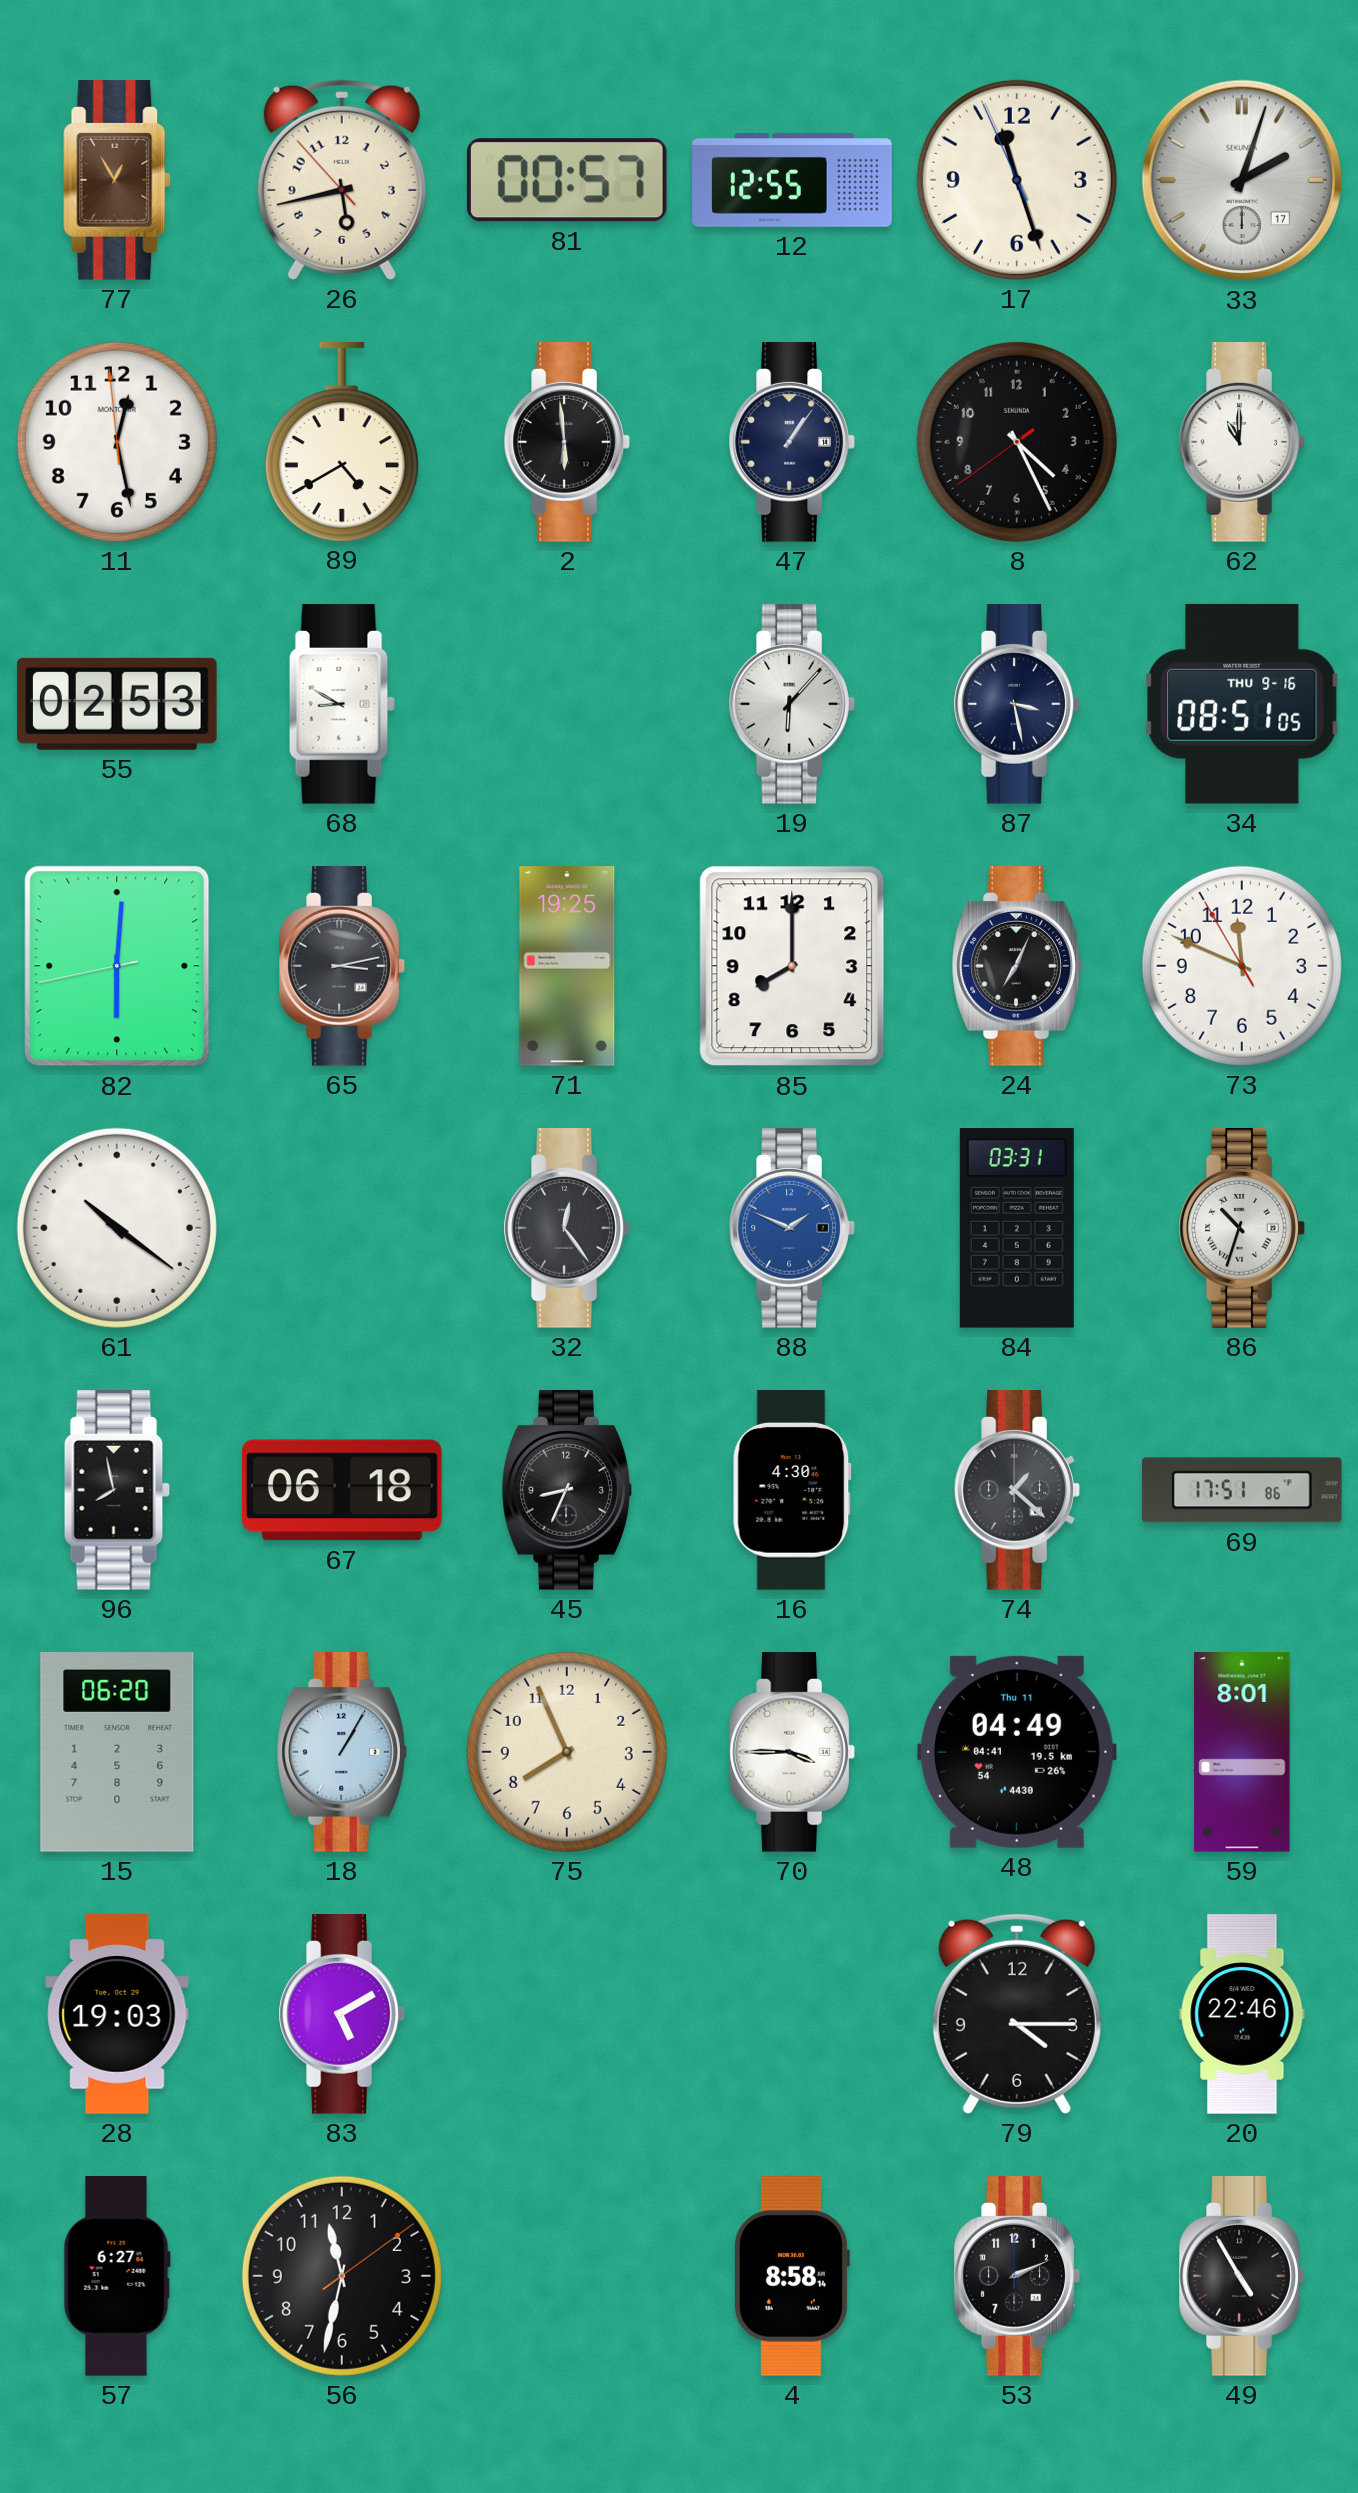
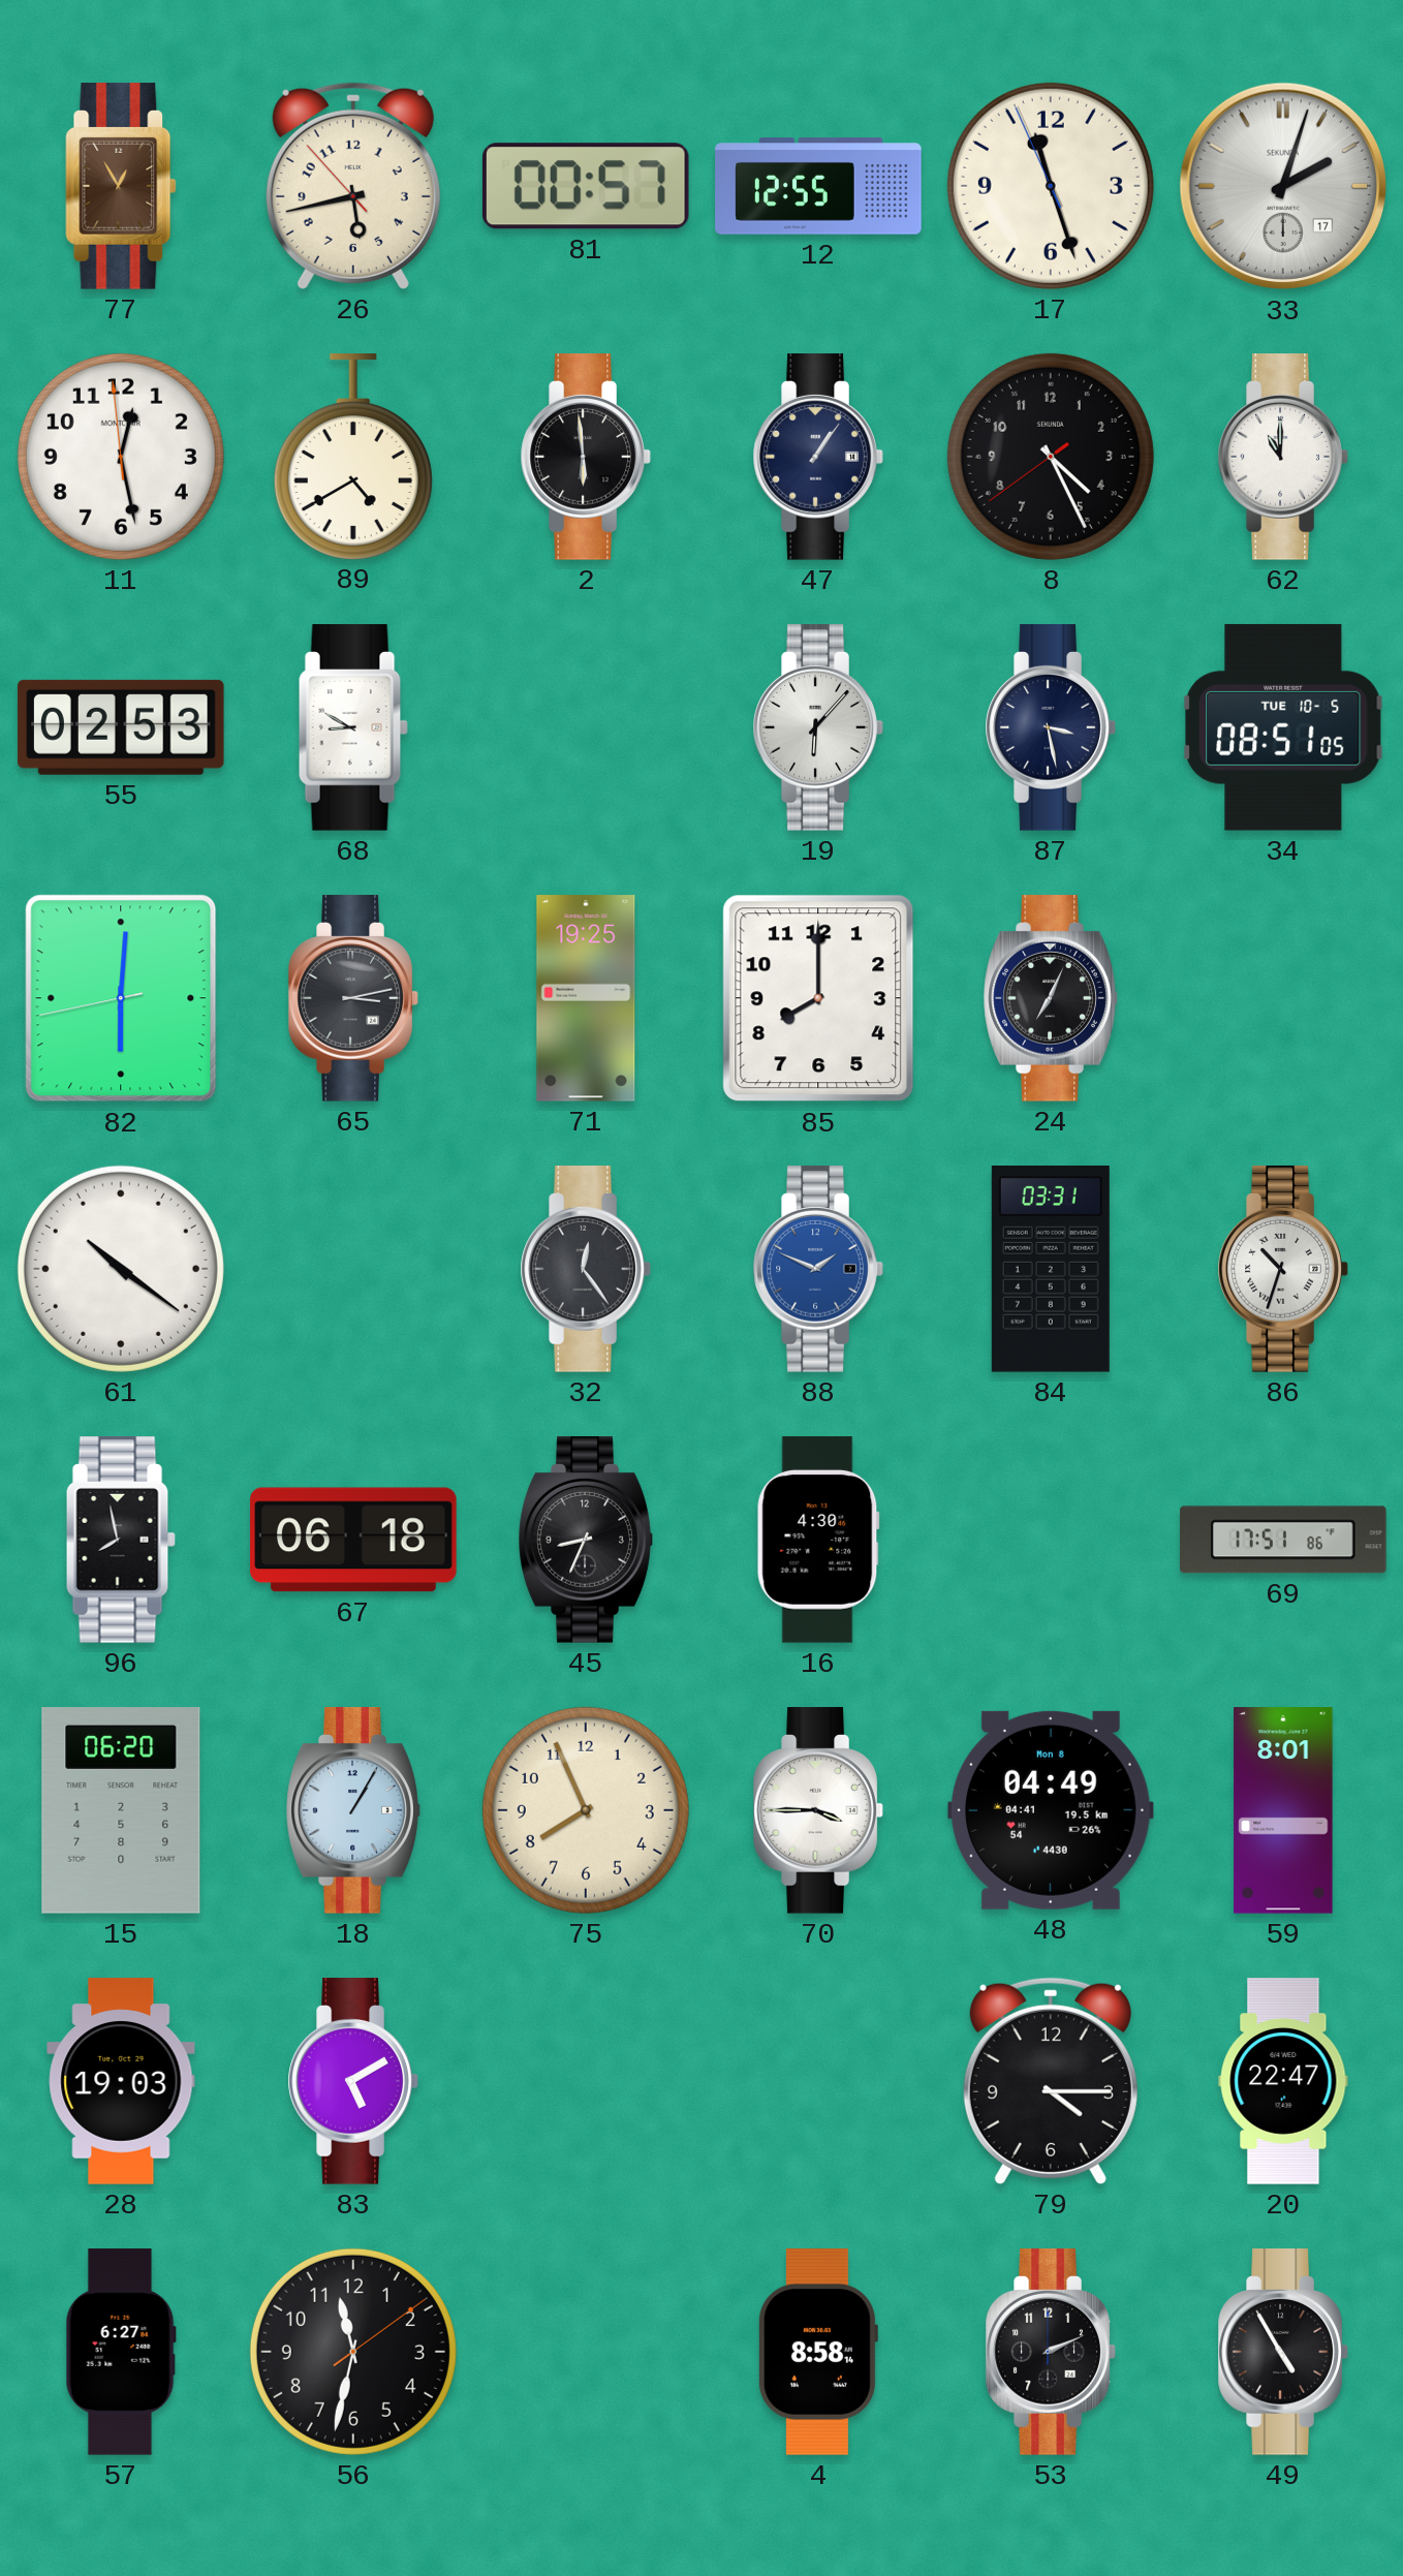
34 date: THU 9-16 -> TUE 10-5
73: 11:48 -> none
74: 1:22 -> none
48 date: Thu 11 -> Mon 8
20: 22:46 -> 22:47
